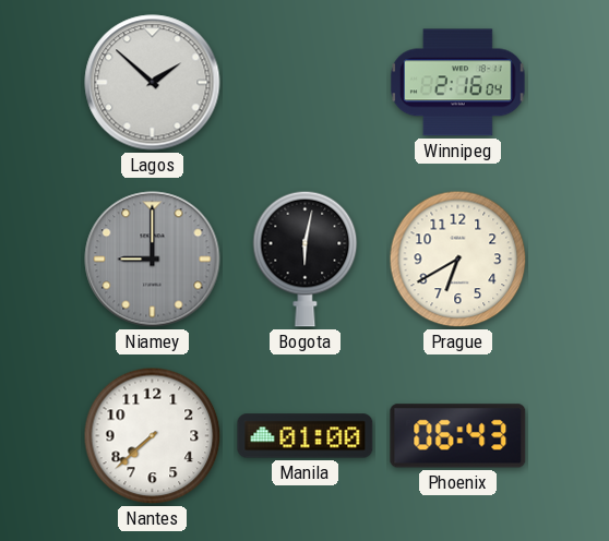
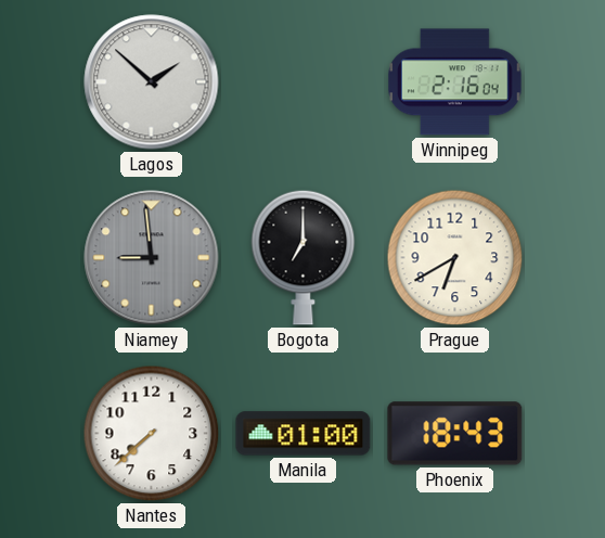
Niamey: 9:00 -> 8:59
Bogota: 6:02 -> 7:00
Phoenix: 06:43 -> 18:43
